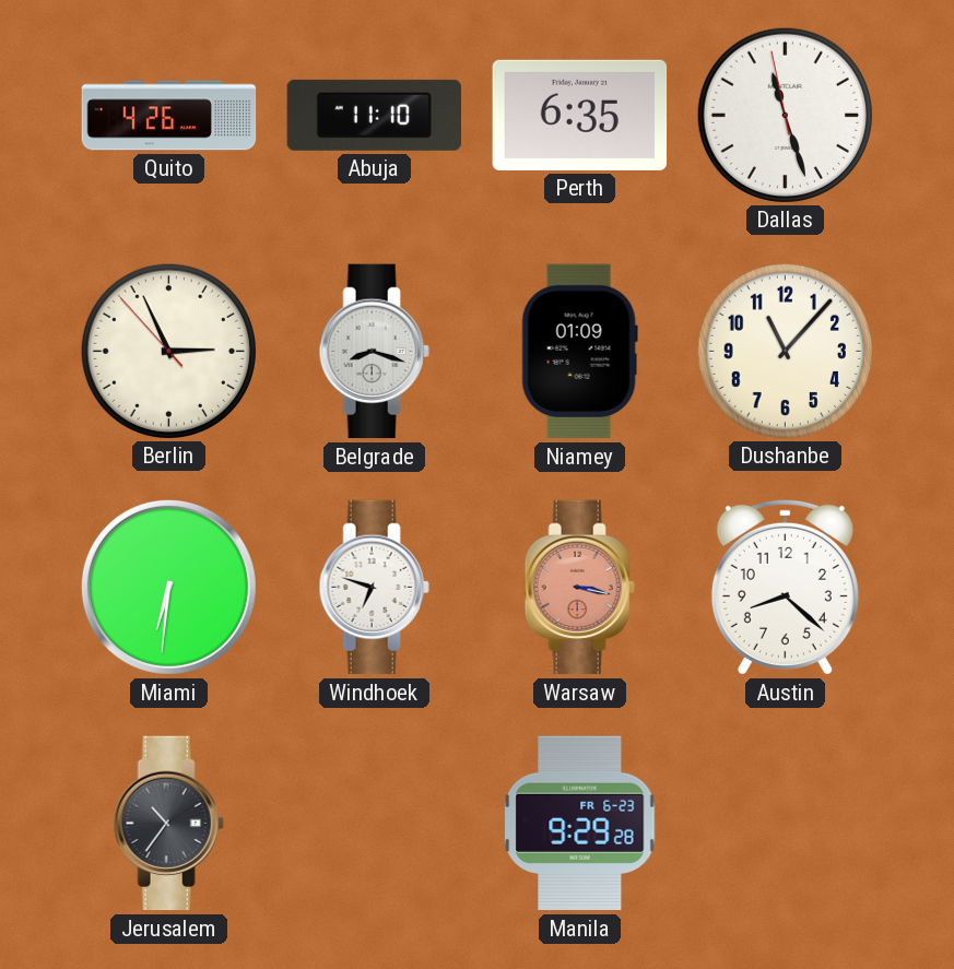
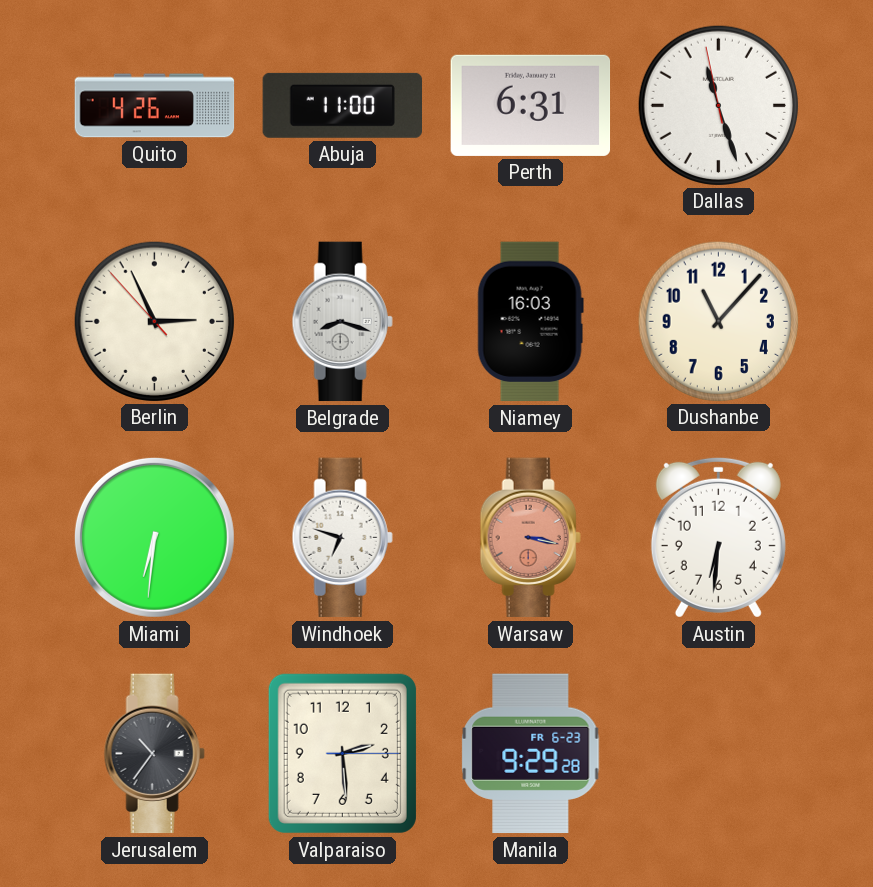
Abuja: 11:10 -> 11:00
Perth: 6:35 -> 6:31
Niamey: 01:09 -> 16:03
Austin: 8:22 -> 6:31
Valparaiso: none -> 2:29
